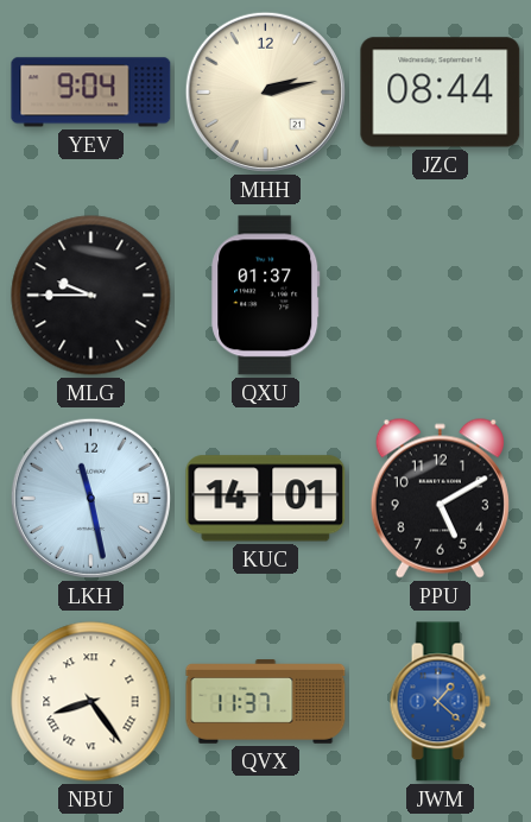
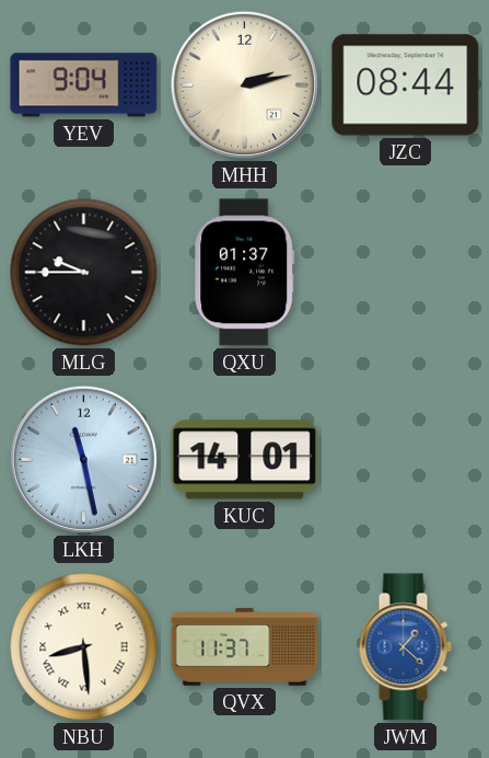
PPU: 5:10 -> none
NBU: 8:24 -> 8:29
